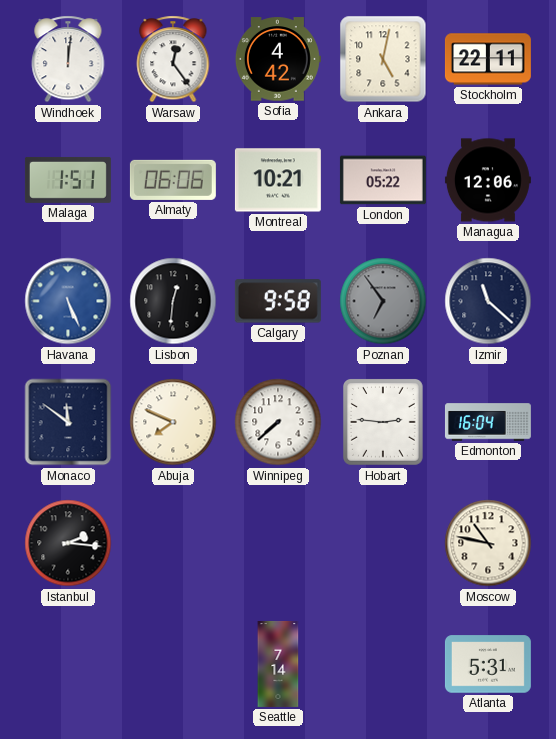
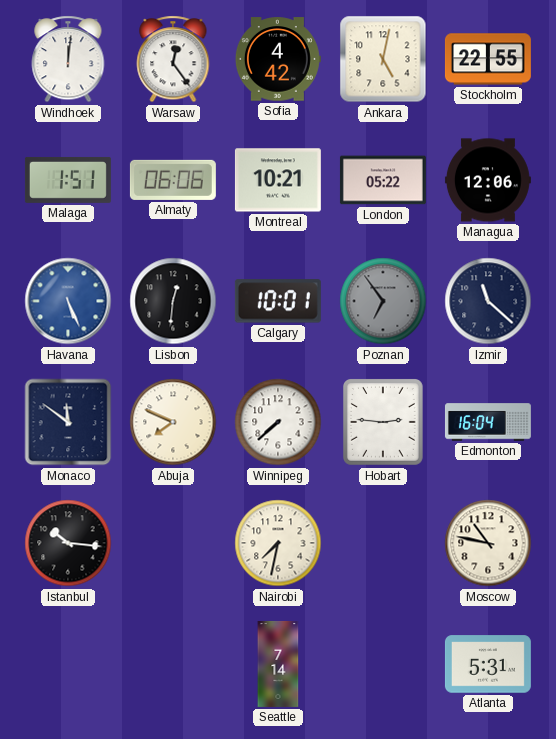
Stockholm: 22:11 -> 22:55
Calgary: 9:58 -> 10:01
Istanbul: 2:16 -> 10:16
Nairobi: none -> 7:32
